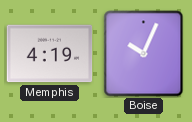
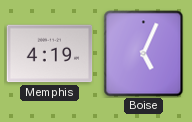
Boise: 10:04 -> 5:04
